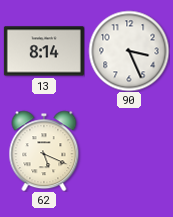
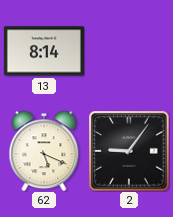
90: 3:26 -> none
2: none -> 9:06
